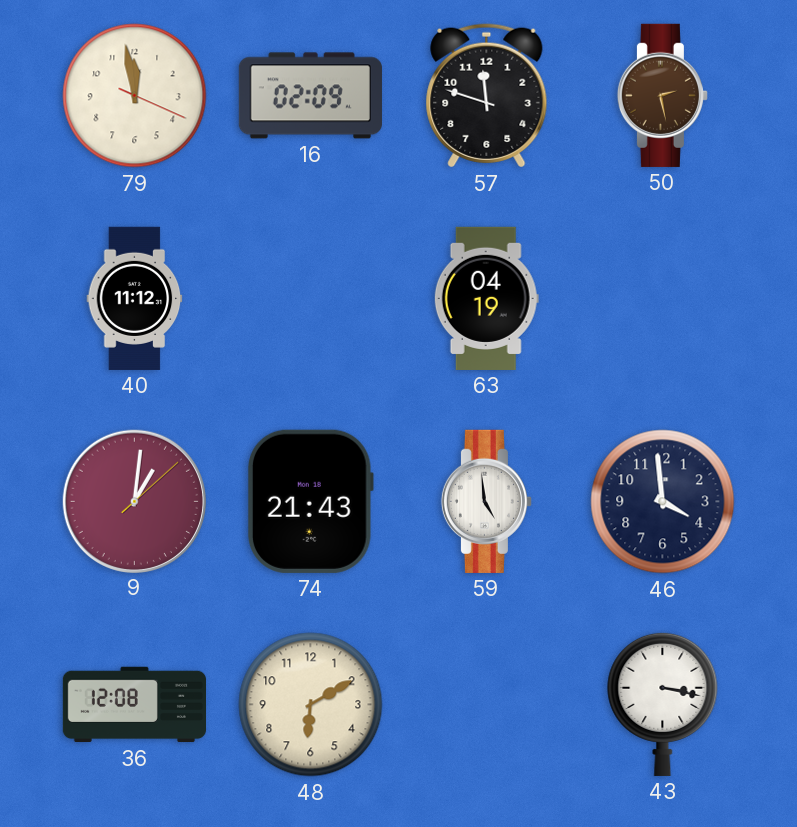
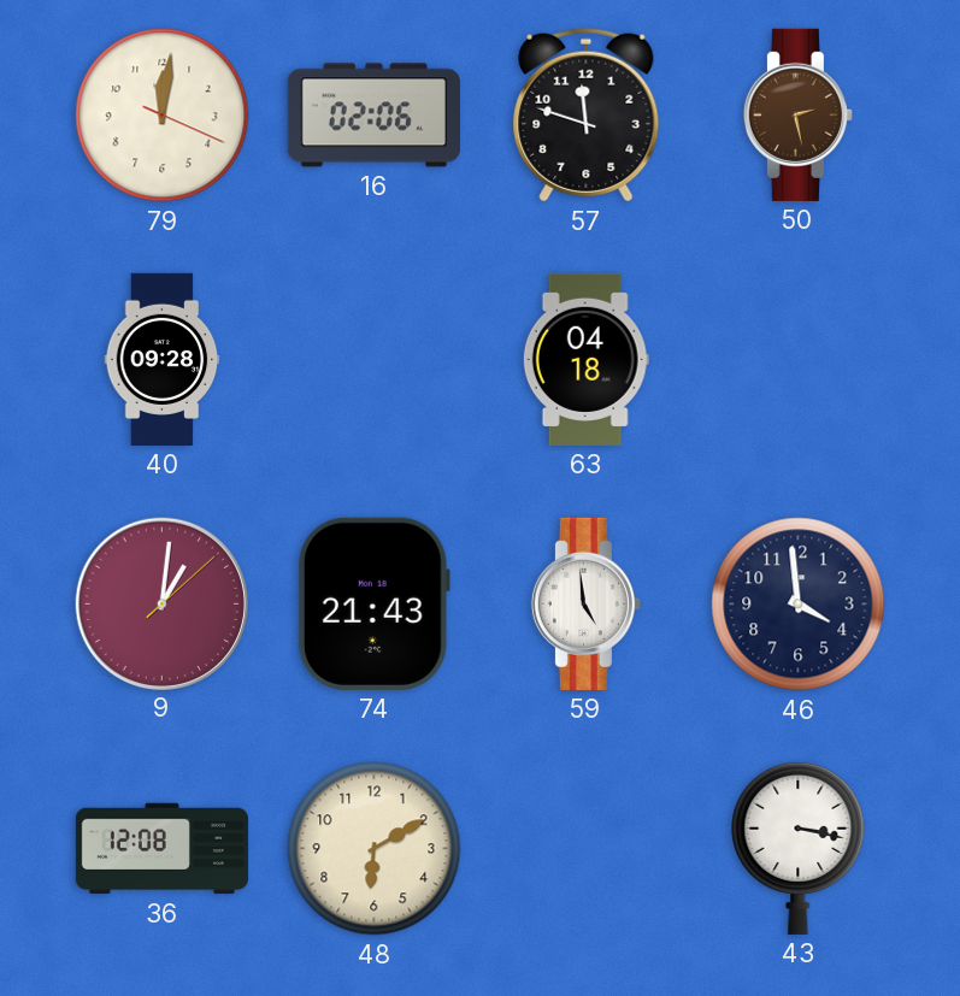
79: 11:58 -> 12:01
16: 02:09 -> 02:06
40: 11:12 -> 09:28
63: 04:19 -> 04:18
